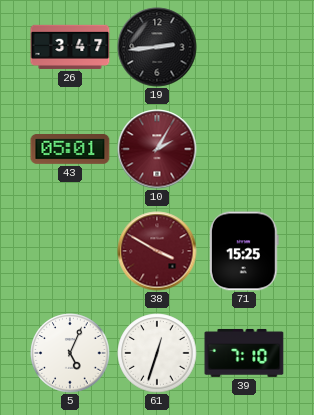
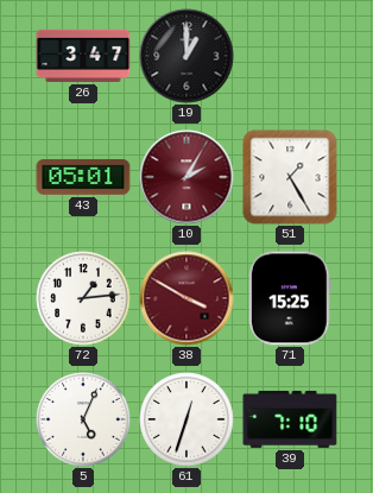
19: 2:44 -> 1:00
51: none -> 1:25
72: none -> 1:14
